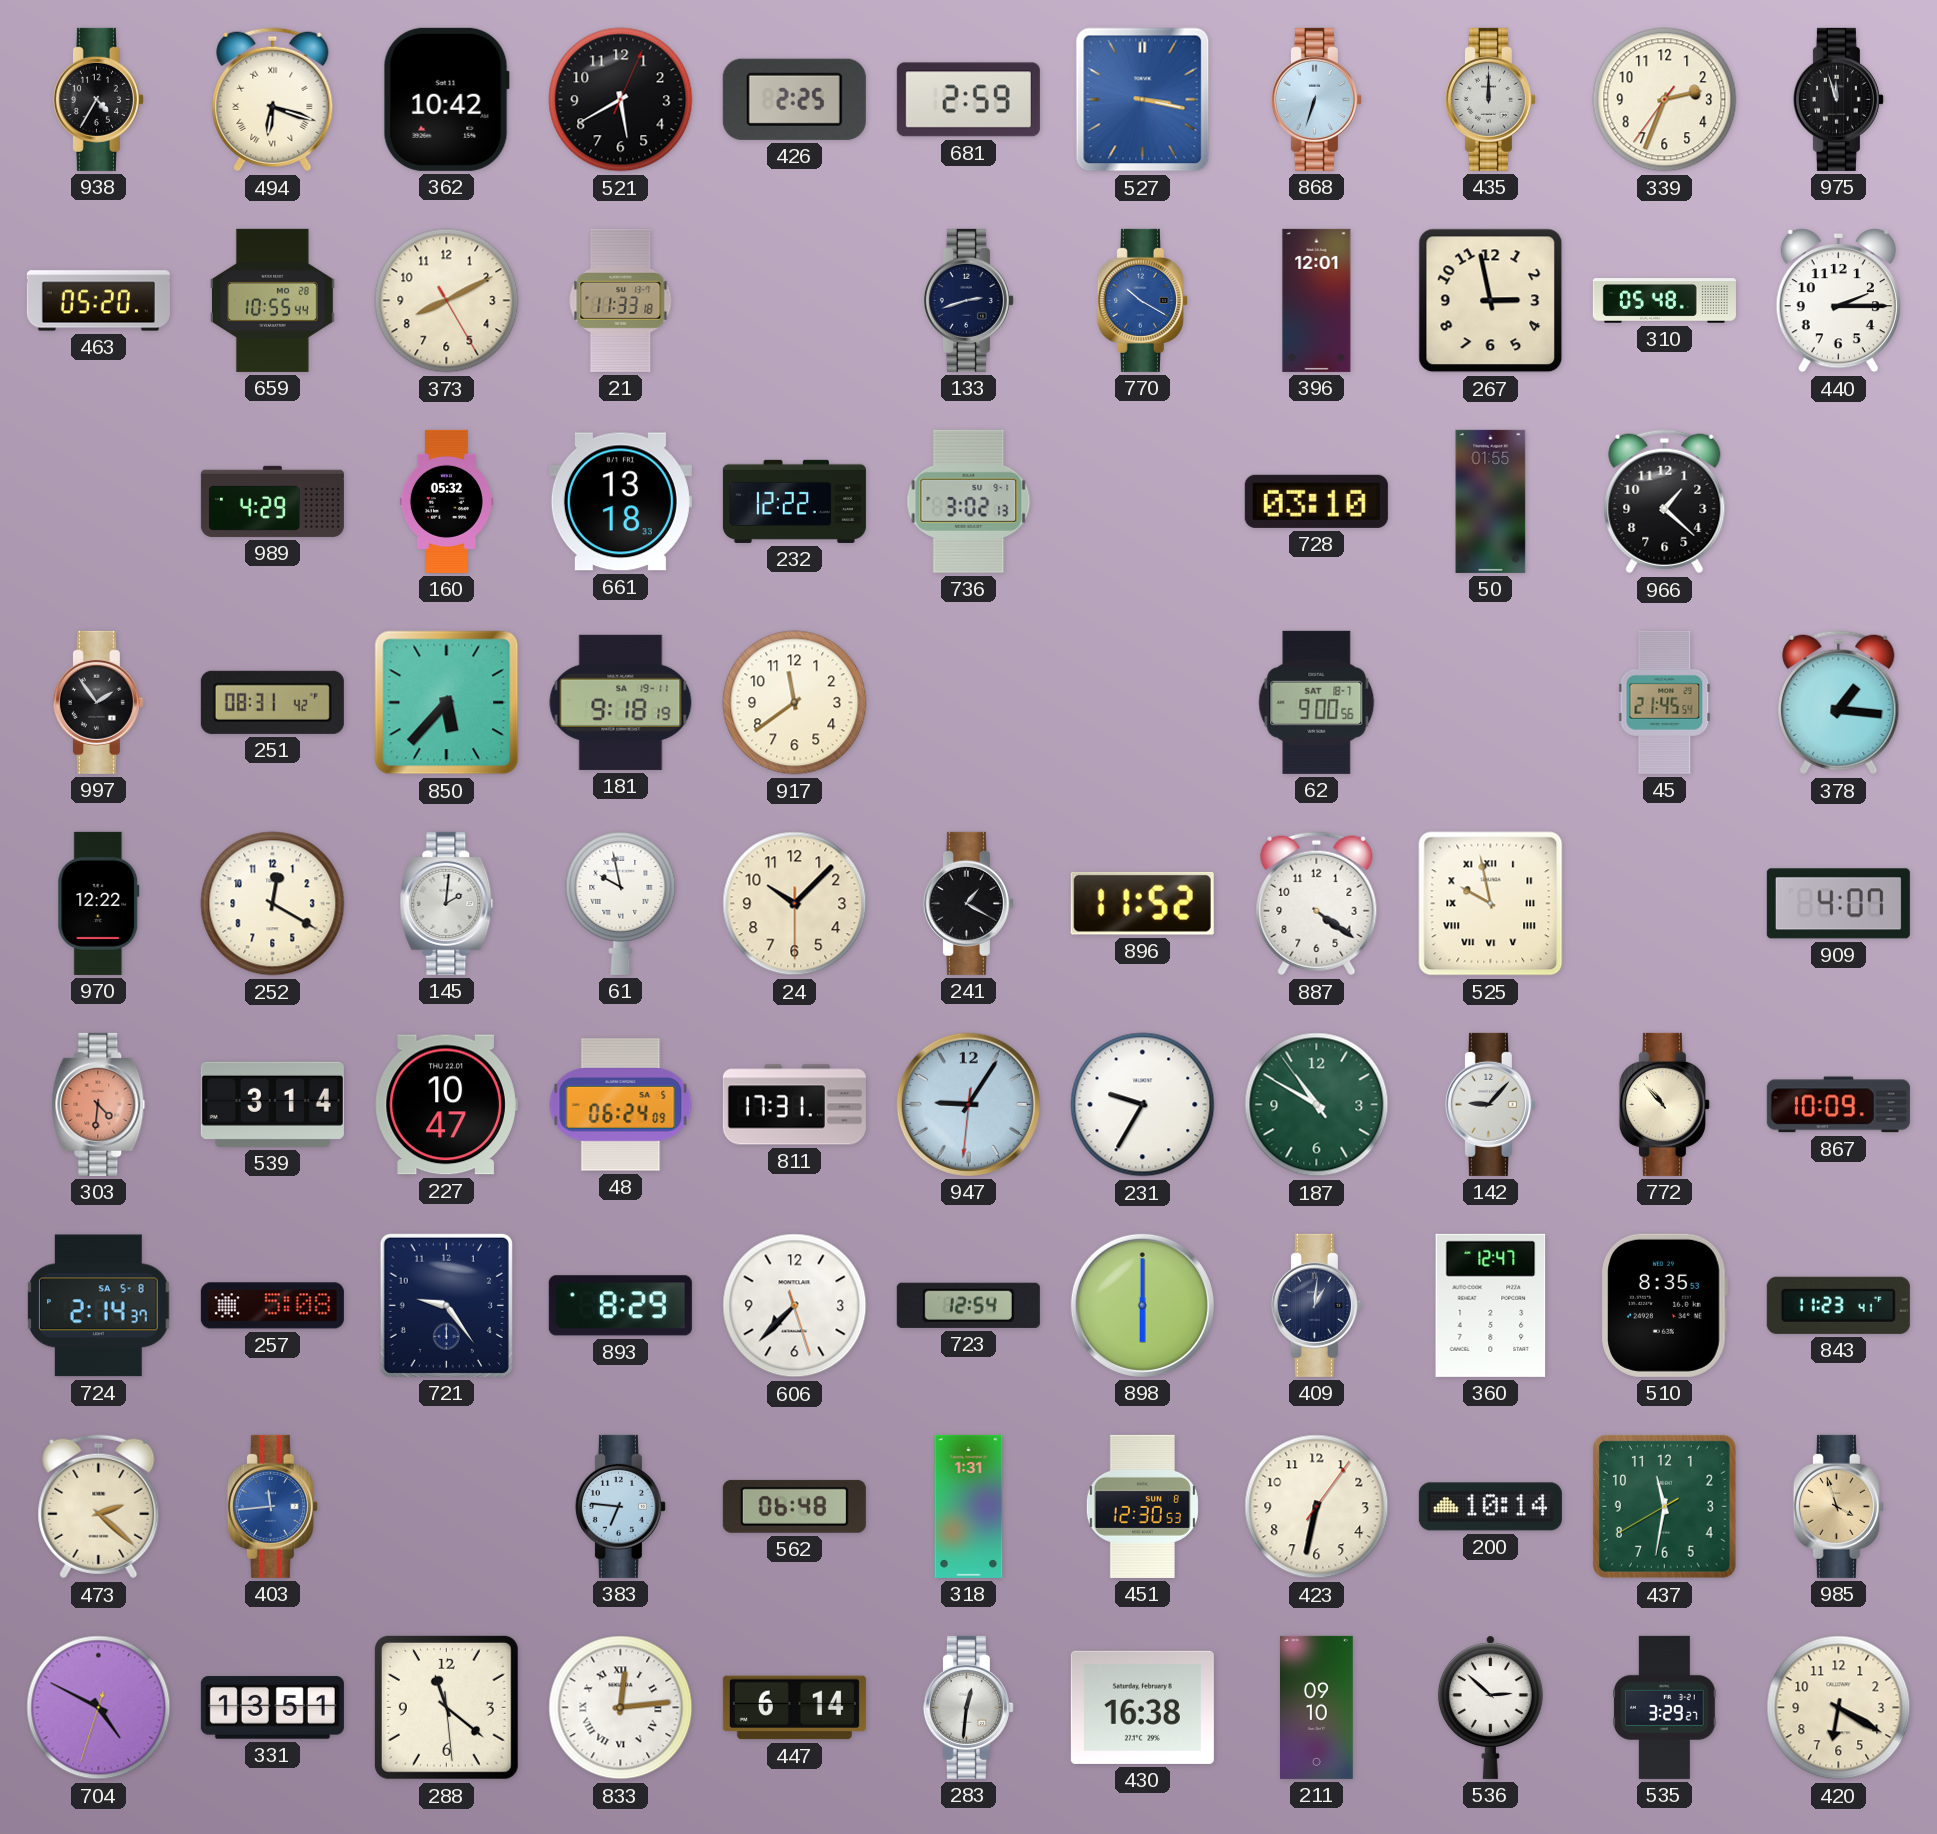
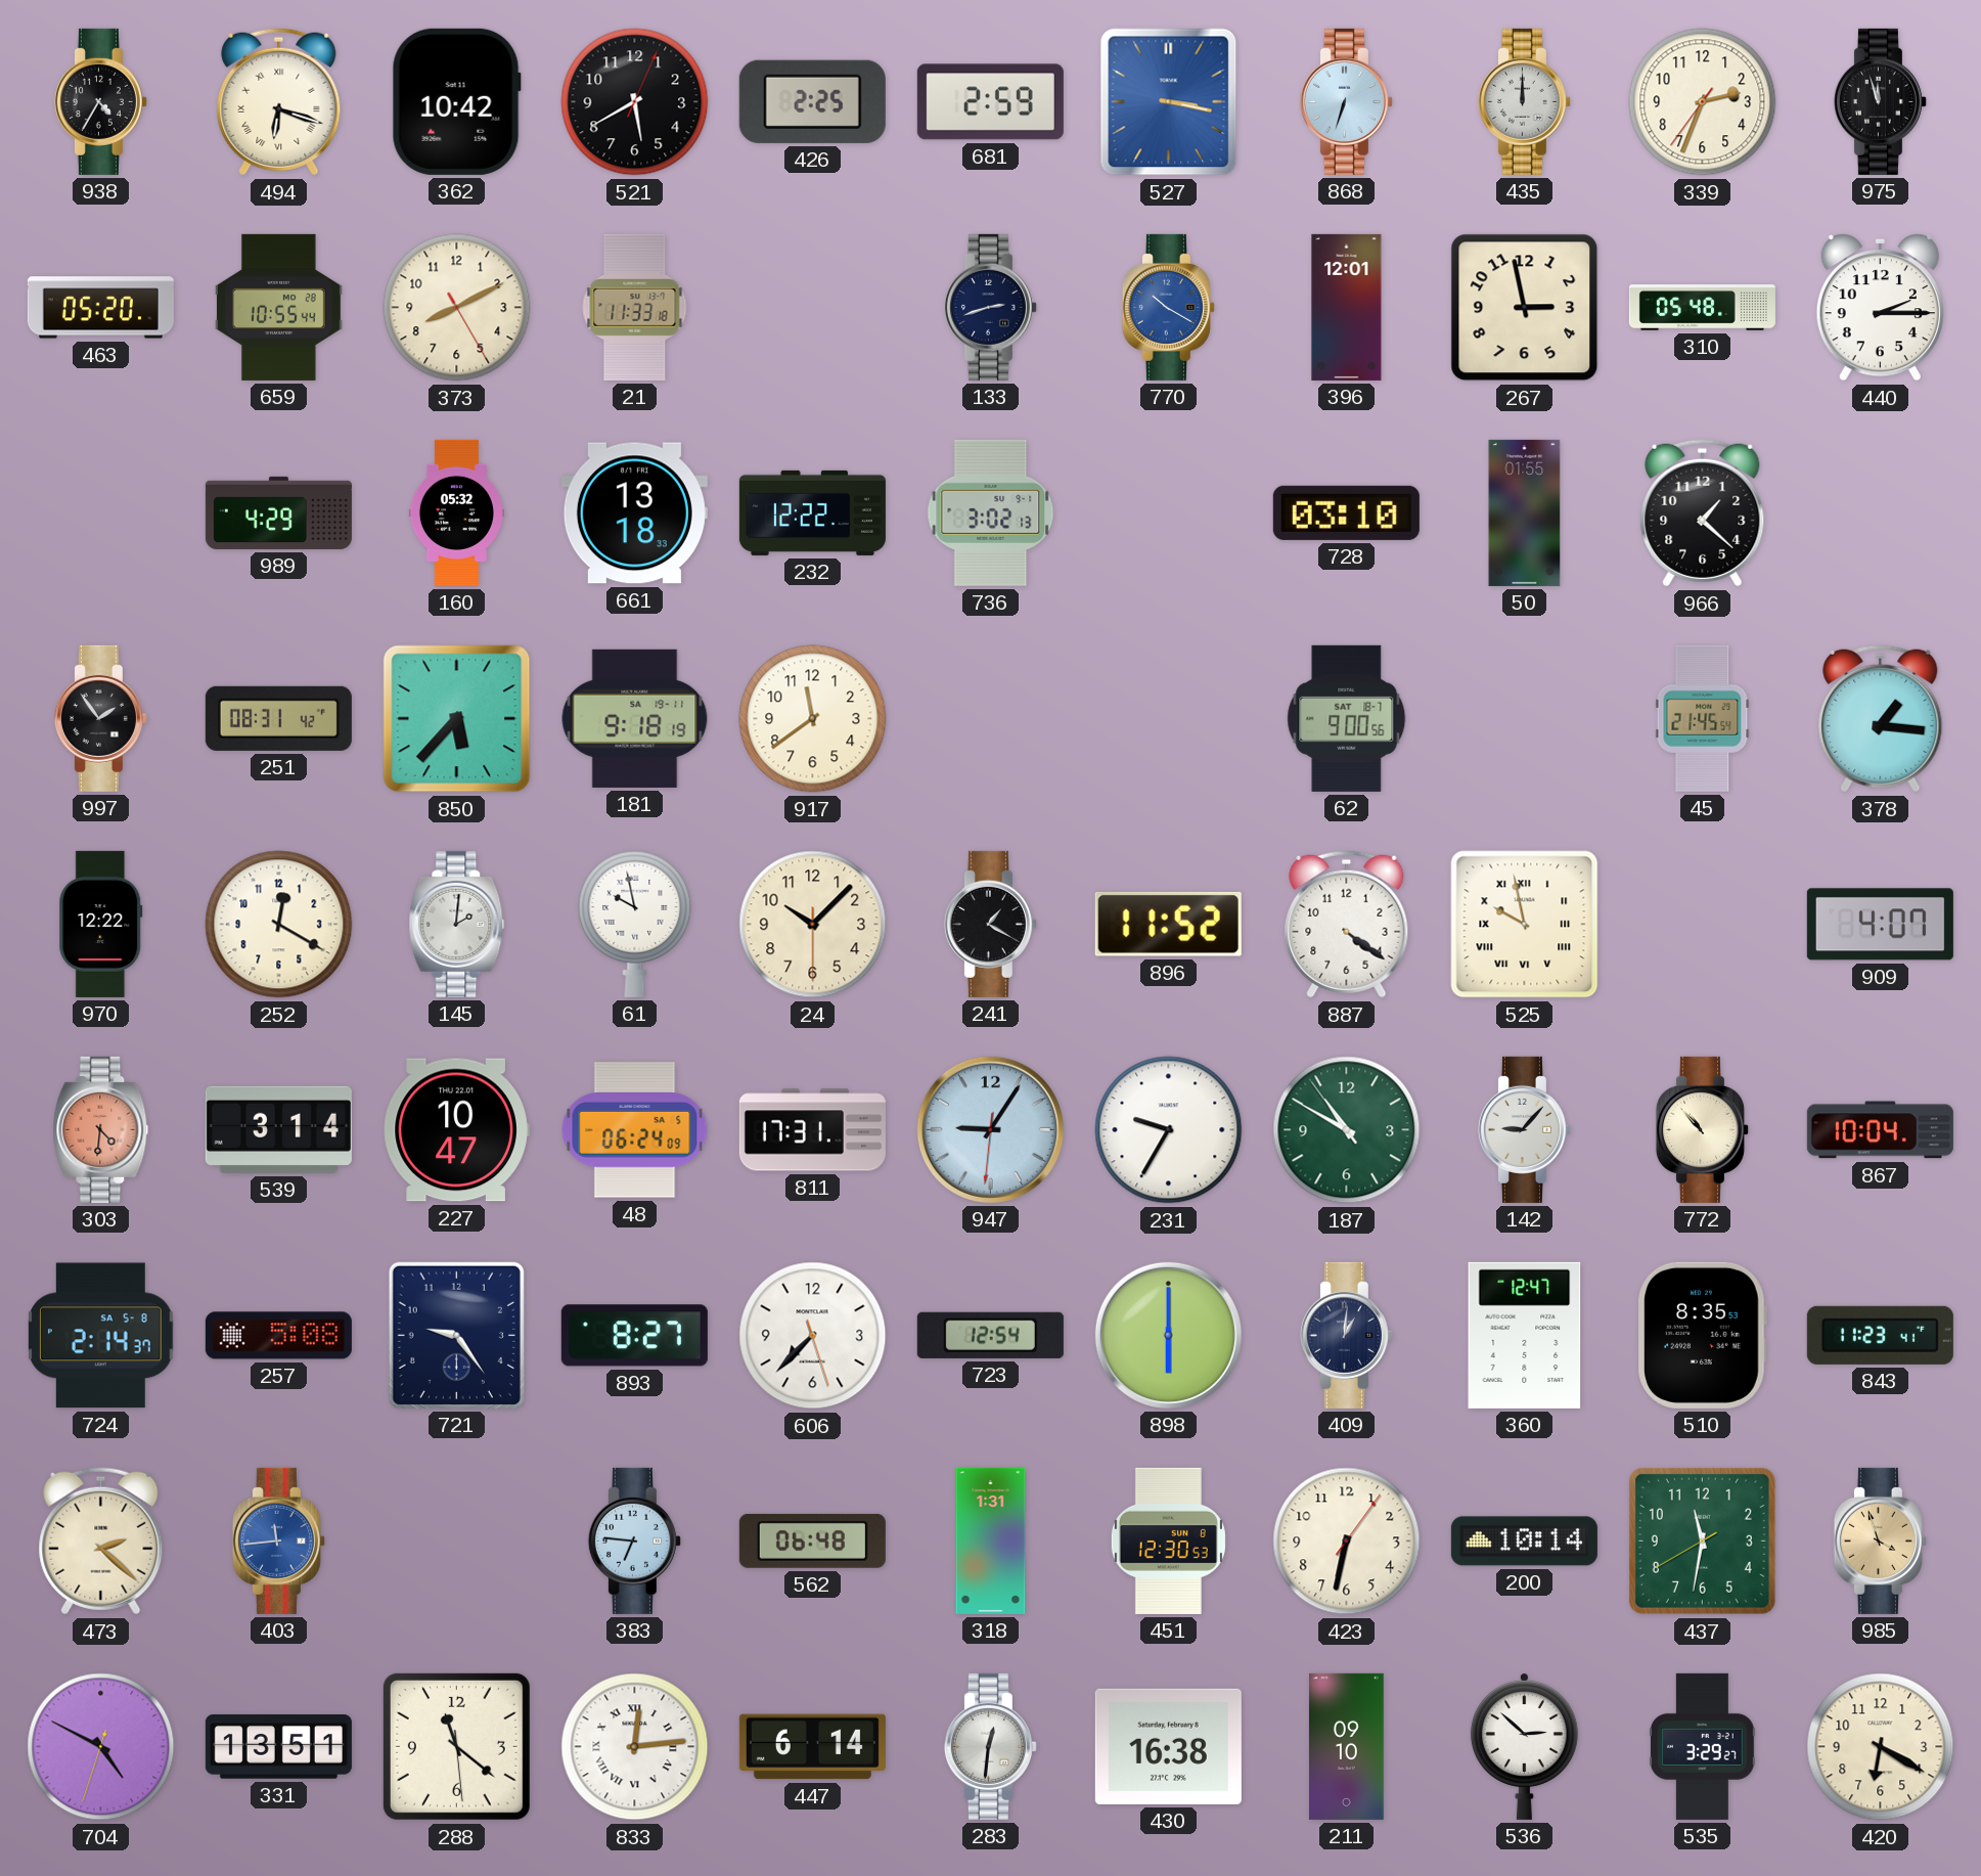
867: 10:09 -> 10:04
893: 8:29 -> 8:27
